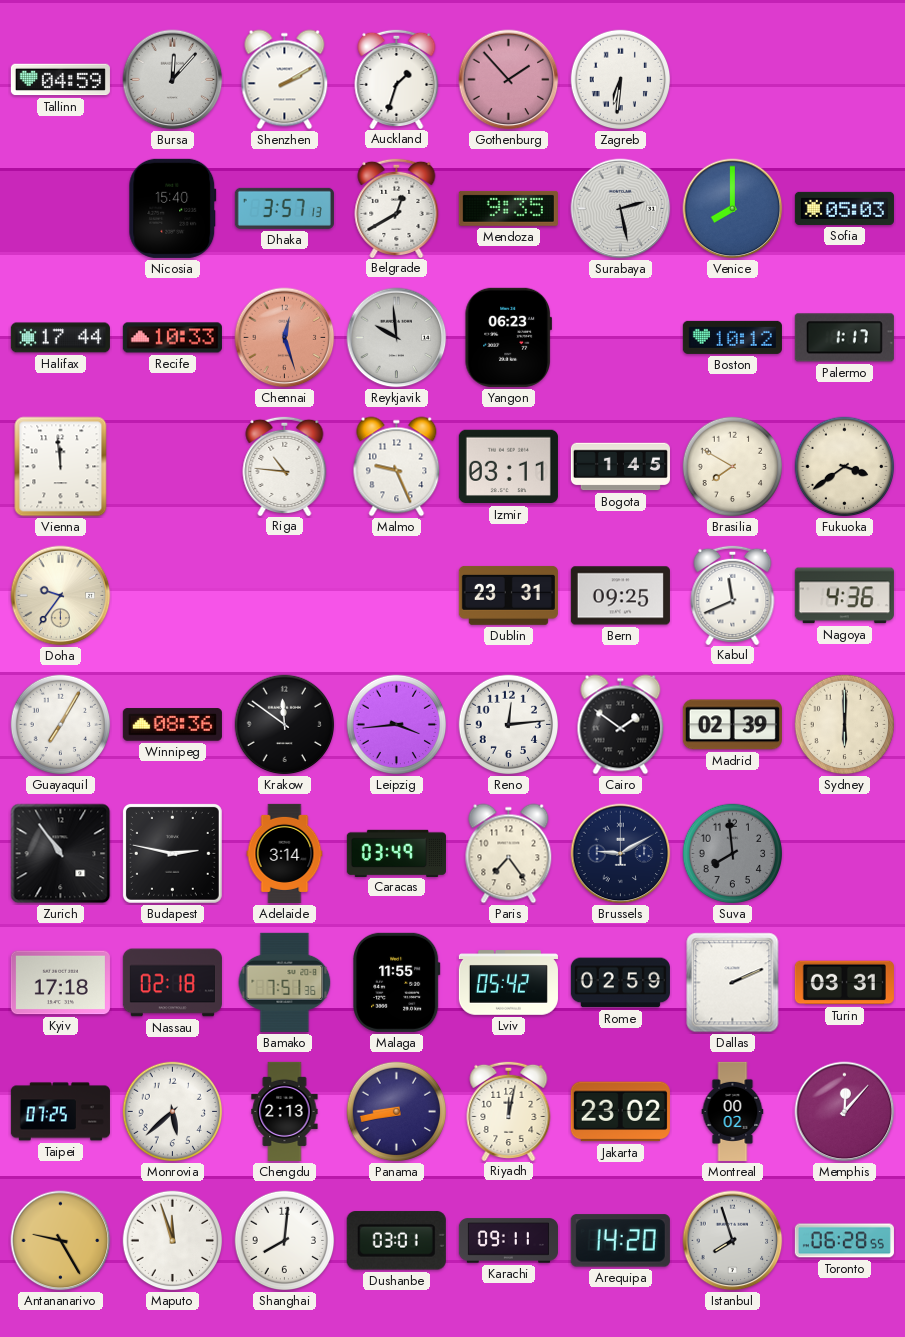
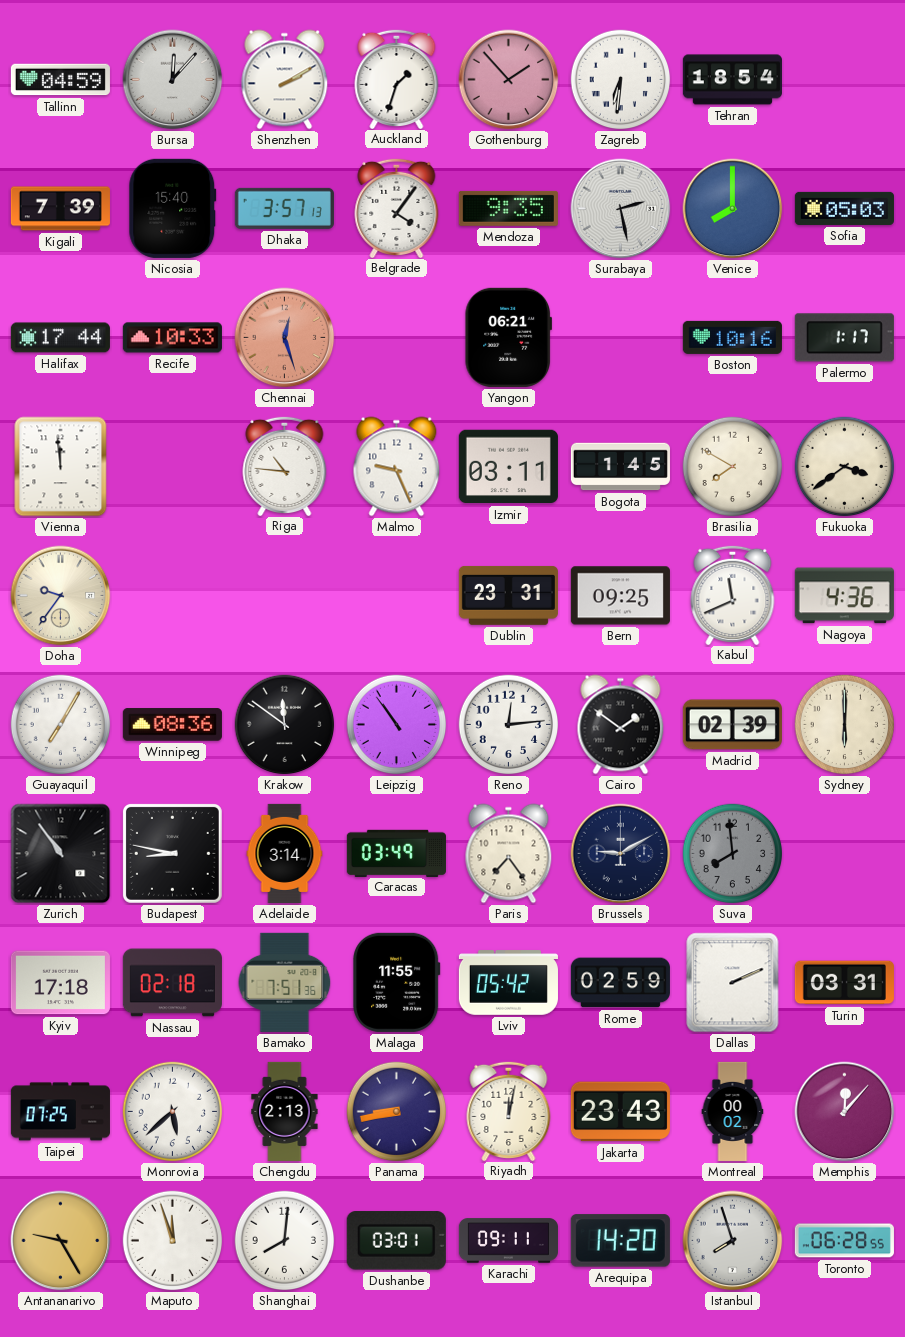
Tehran: none -> 18:54
Kigali: none -> 7:39
Belgrade: 12:40 -> 4:06
Reykjavik: 9:59 -> none
Yangon: 06:23 -> 06:21
Boston: 10:12 -> 10:16
Leipzig: 3:44 -> 10:54
Budapest: 2:47 -> 8:47
Jakarta: 23:02 -> 23:43
